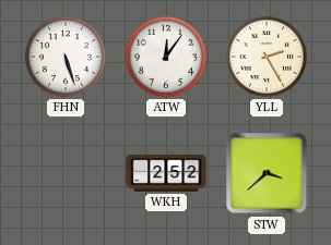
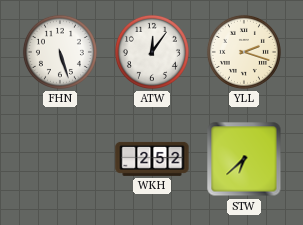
YLL: 2:25 -> 2:18
STW: 3:38 -> 6:38
